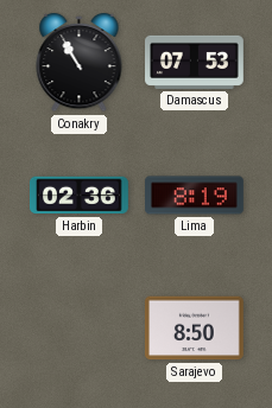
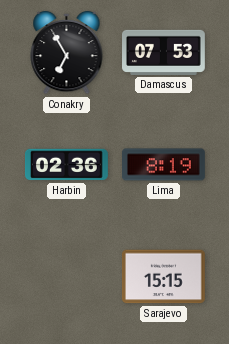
Conakry: 10:55 -> 6:55
Sarajevo: 8:50 -> 15:15
